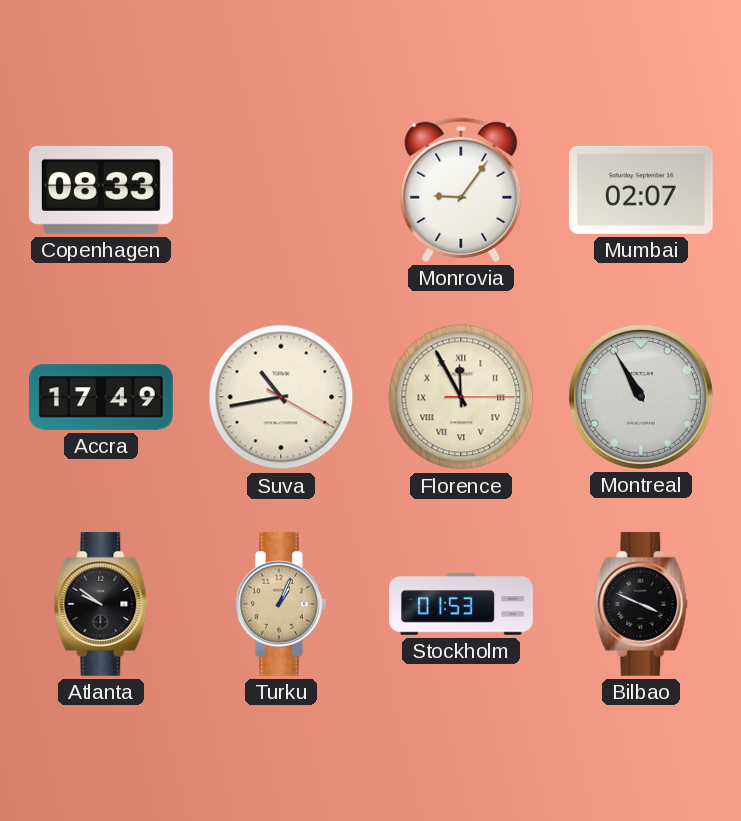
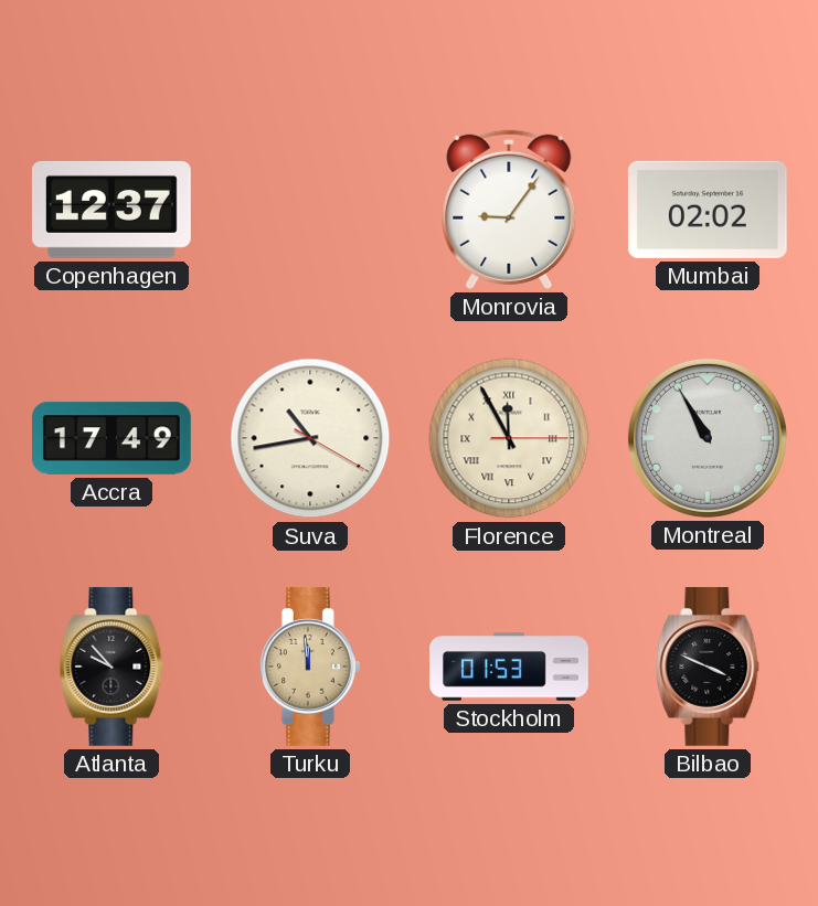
Copenhagen: 08:33 -> 12:37
Mumbai: 02:07 -> 02:02
Atlanta: 9:51 -> 9:53
Turku: 1:04 -> 11:59
